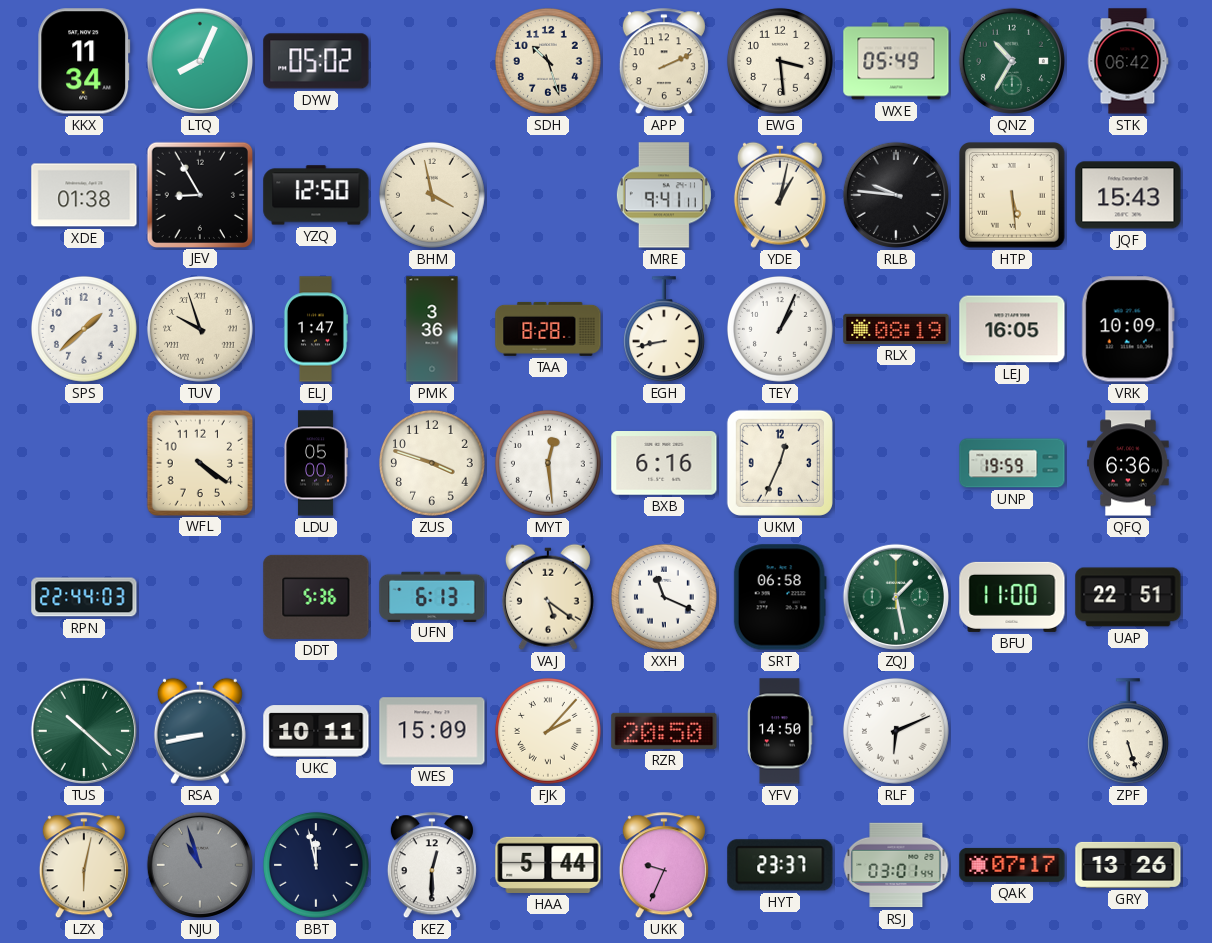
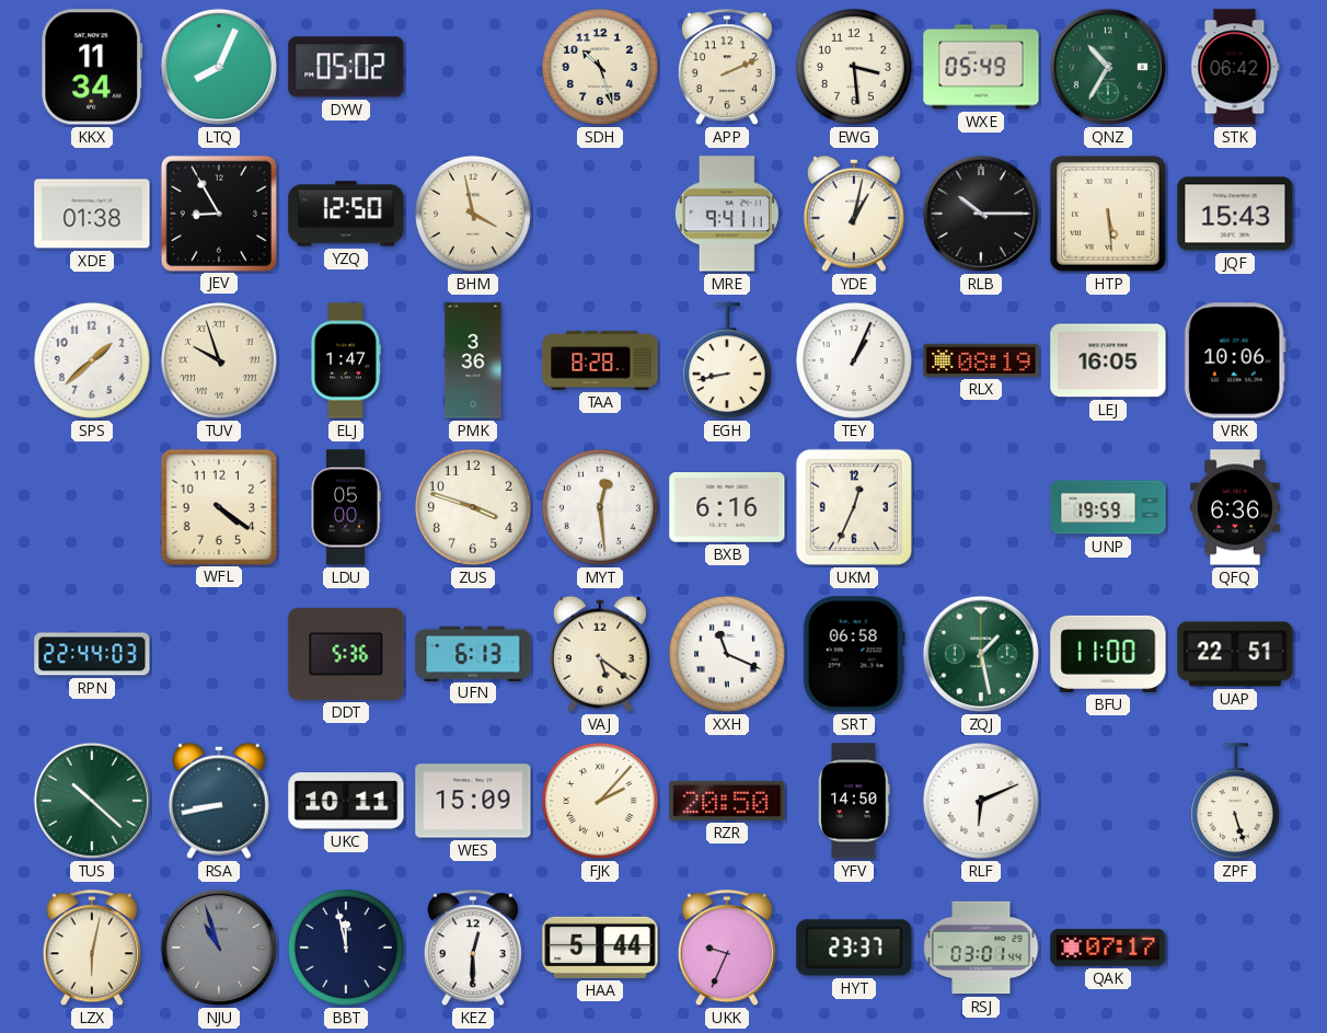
RLB: 9:46 -> 10:15
VRK: 10:09 -> 10:06
GRY: 13:26 -> none
